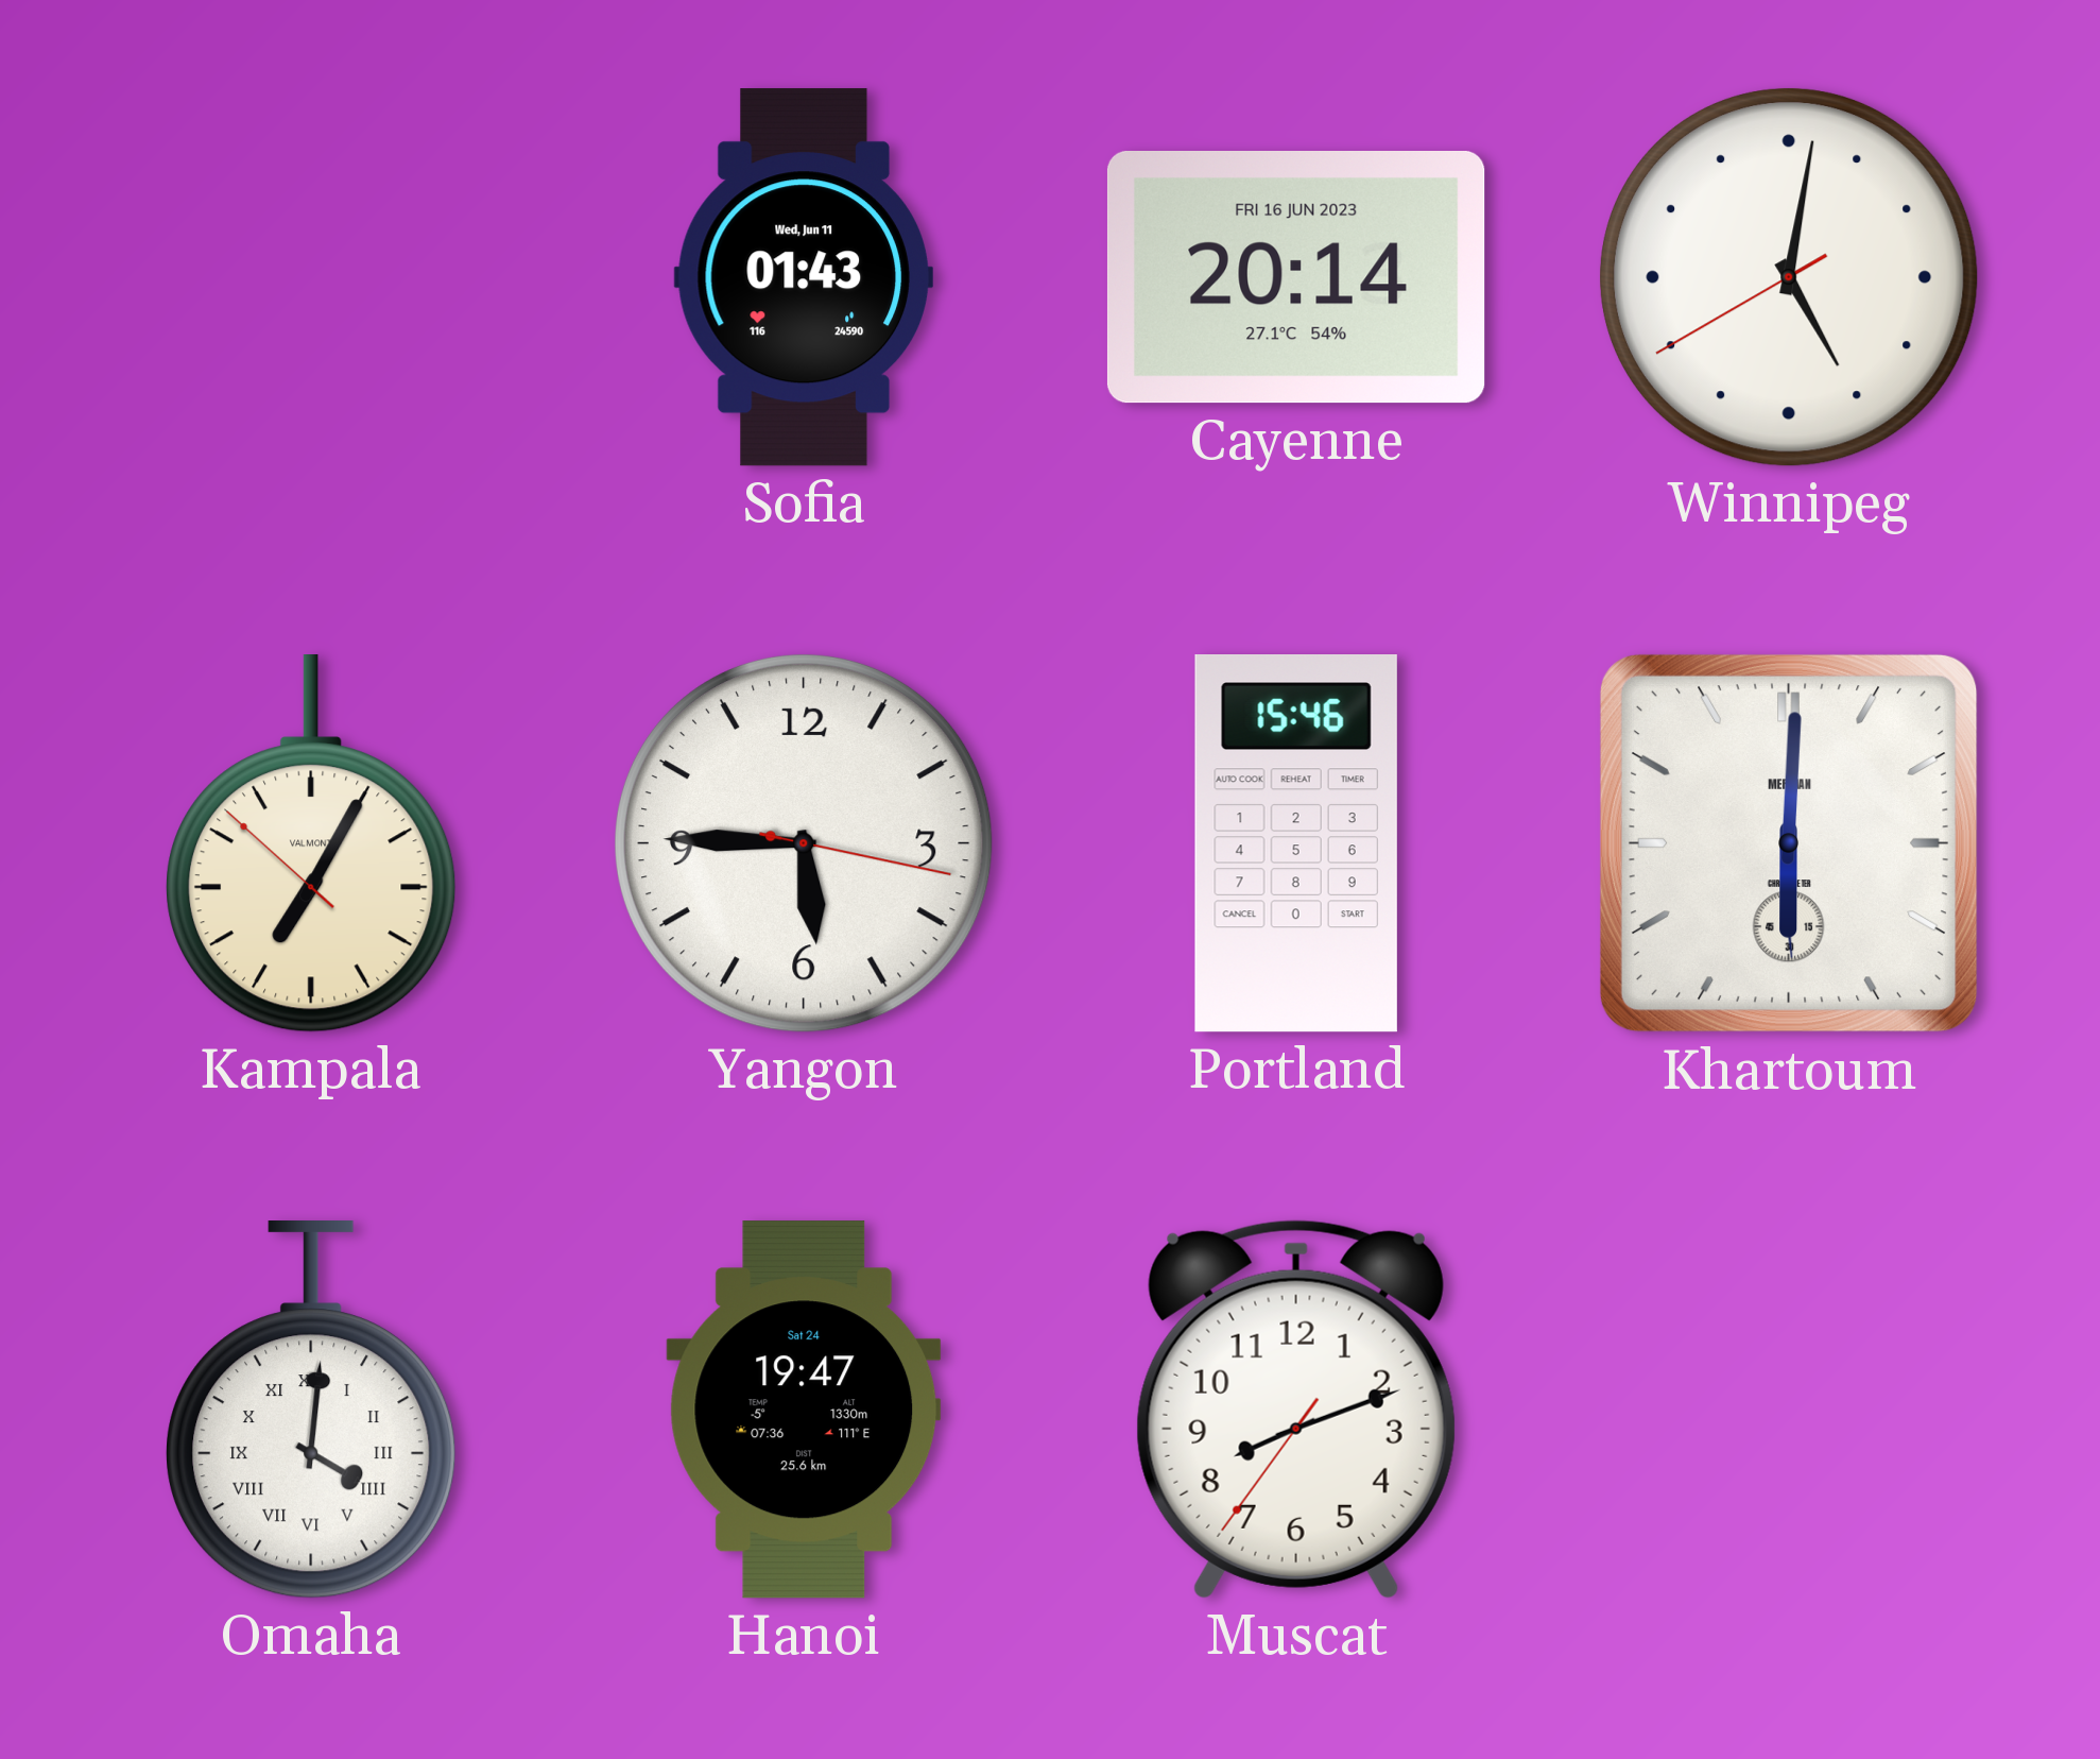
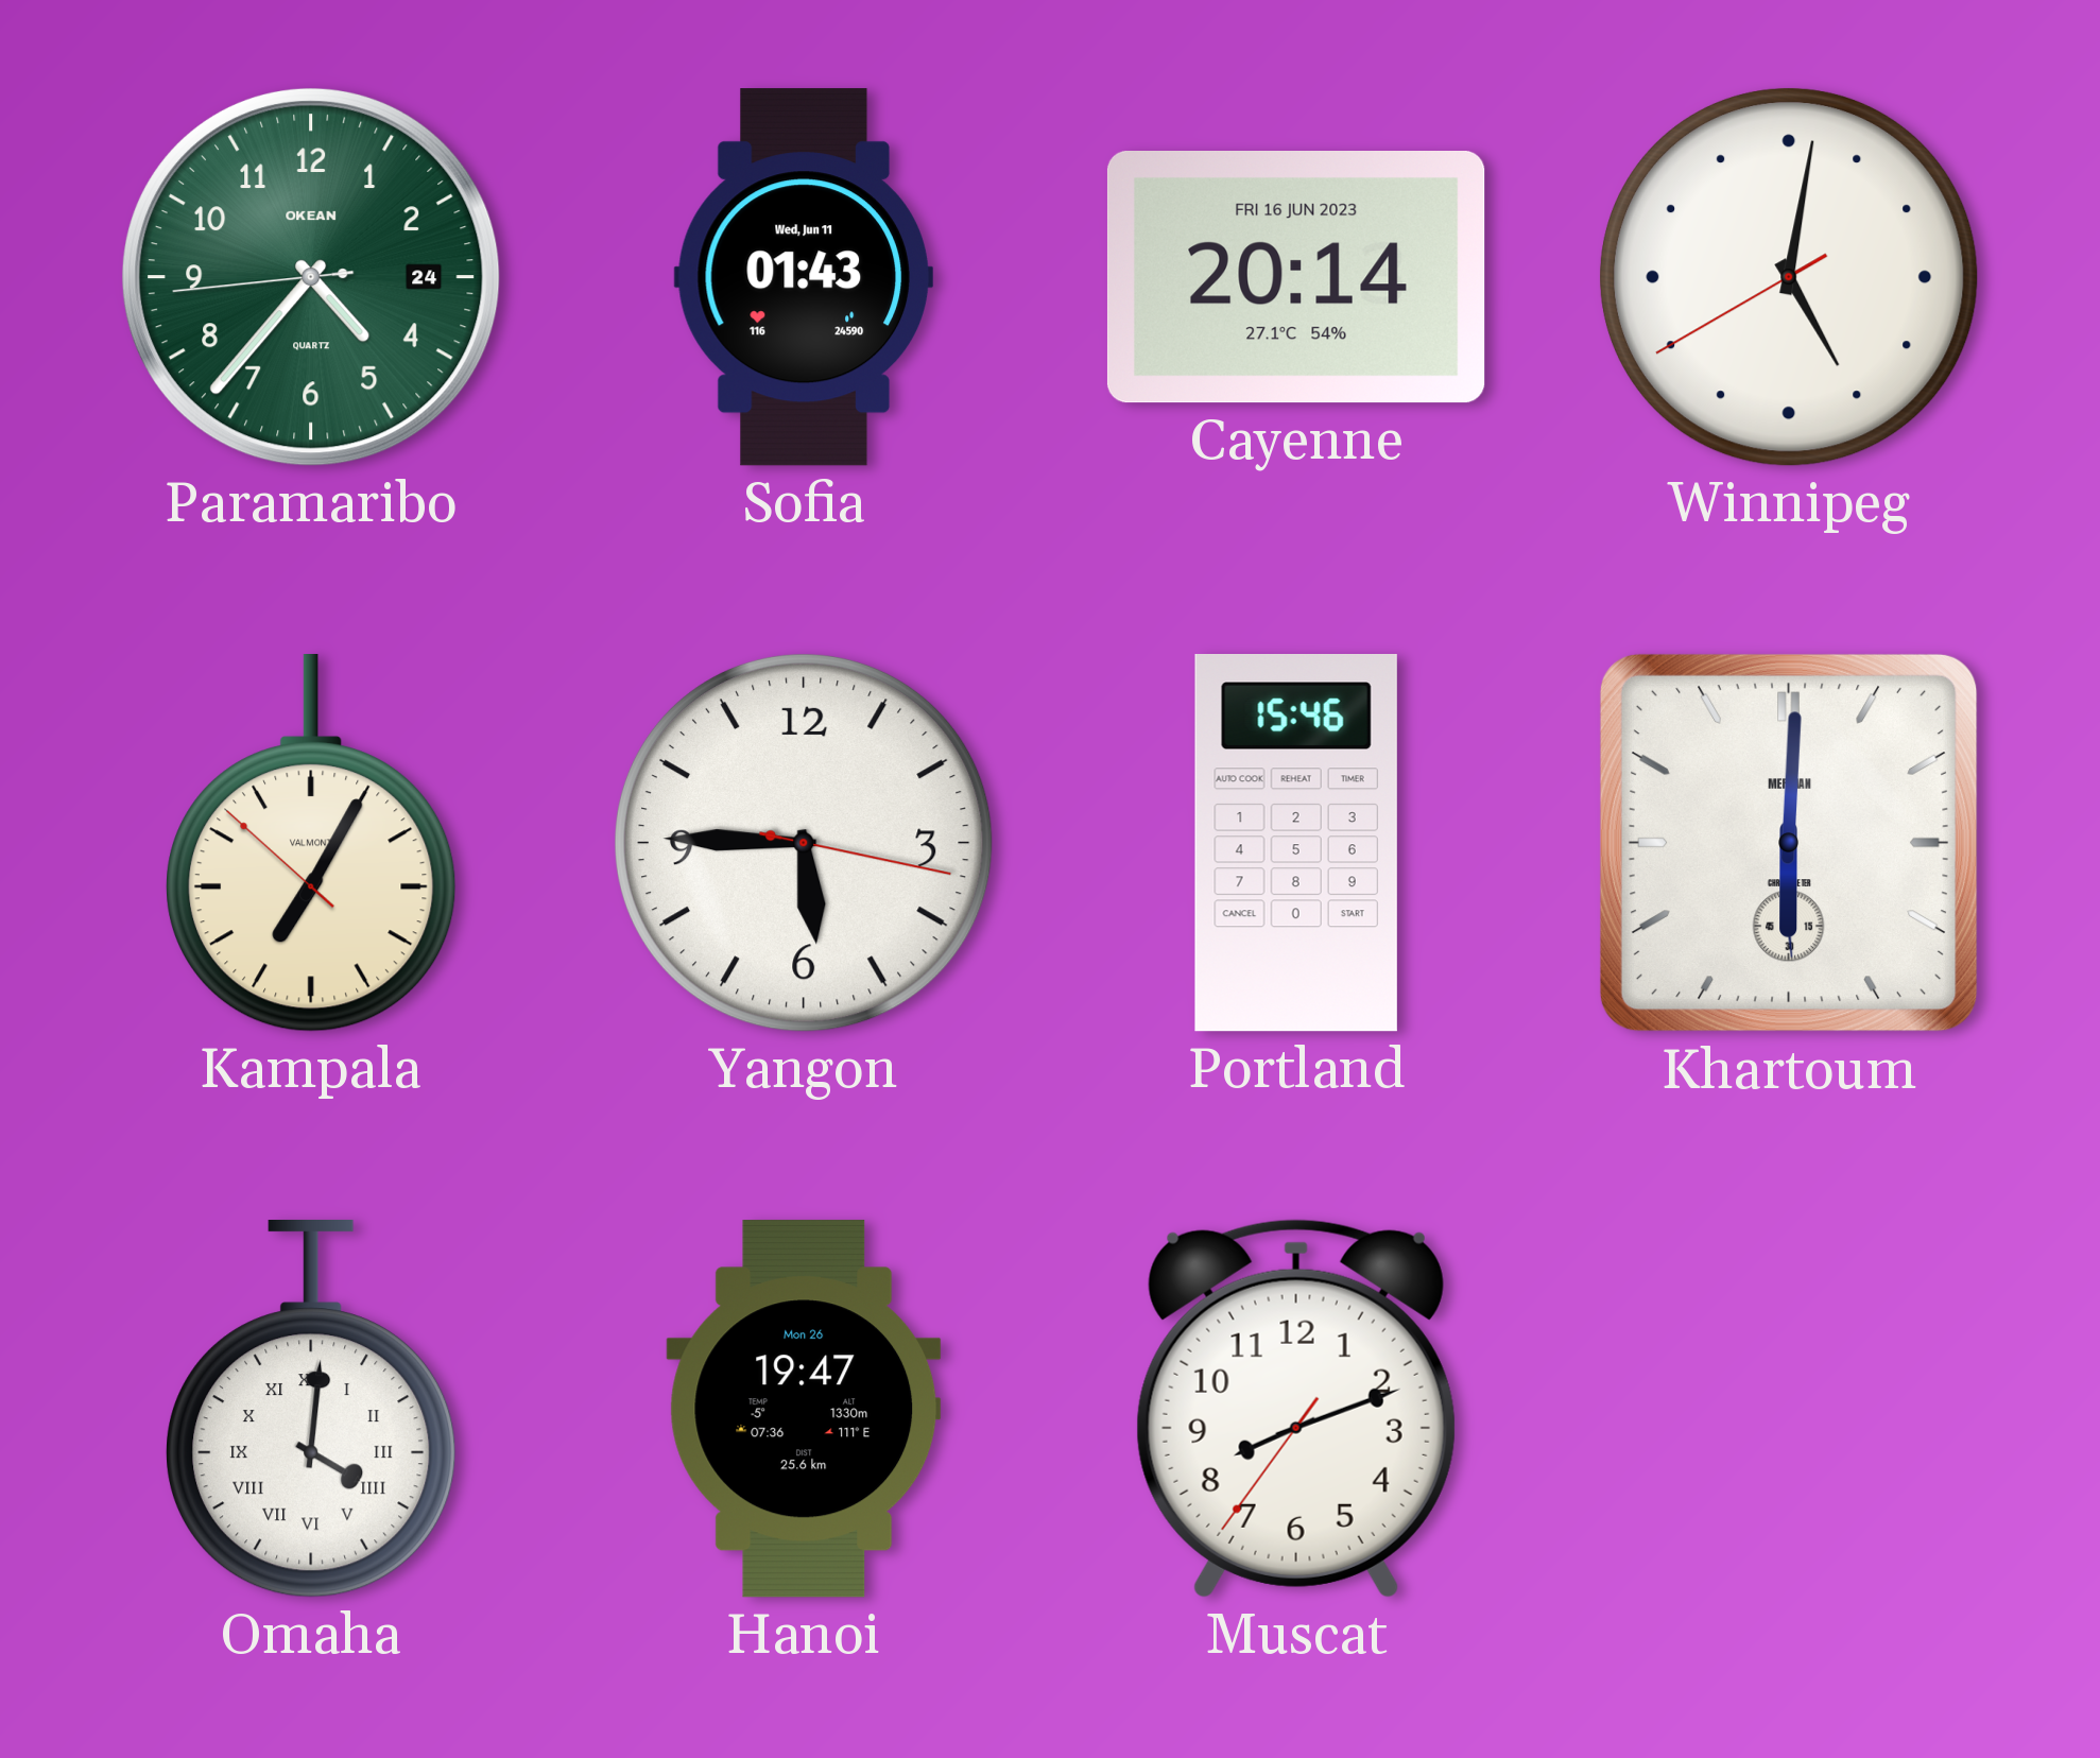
Paramaribo: none -> 4:36
Hanoi date: Sat 24 -> Mon 26
